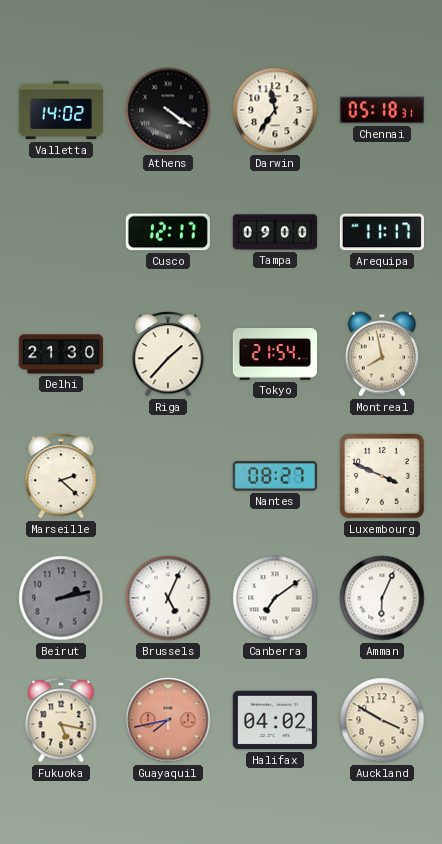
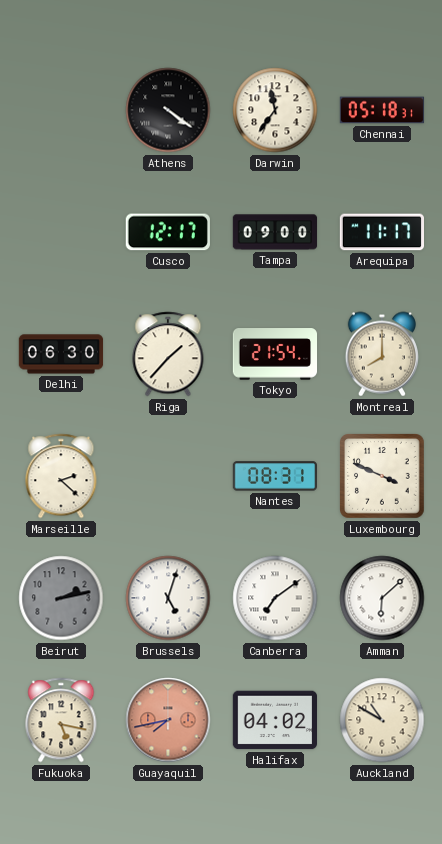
Valletta: 14:02 -> none
Delhi: 21:30 -> 06:30
Montreal: 7:58 -> 8:00
Nantes: 08:27 -> 08:31
Brussels: 5:04 -> 5:03
Amman: 6:04 -> 6:08
Auckland: 3:50 -> 10:50
